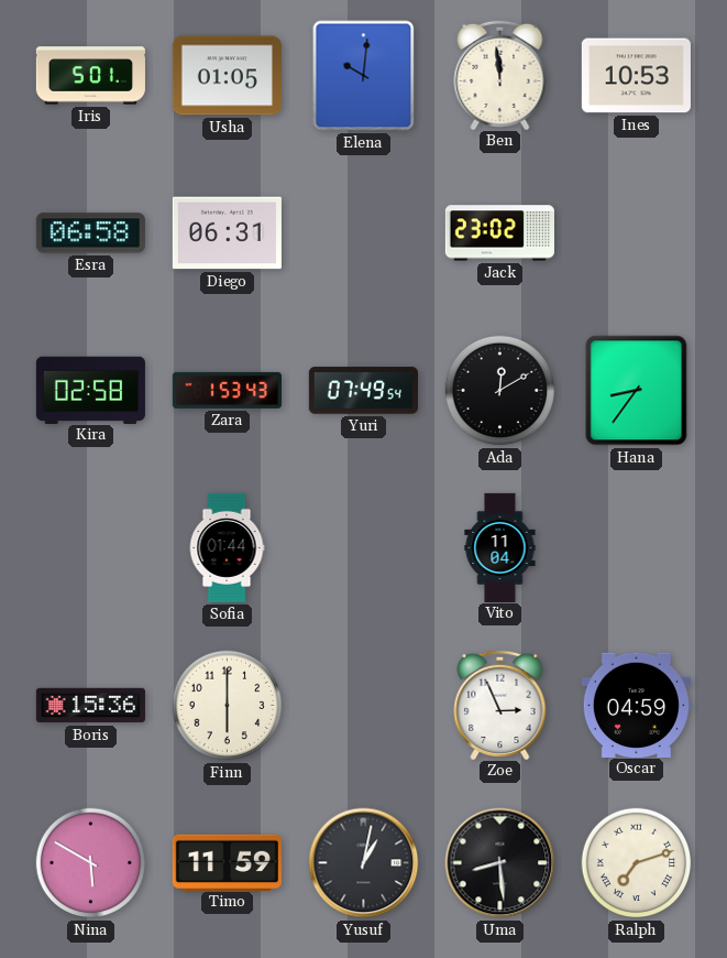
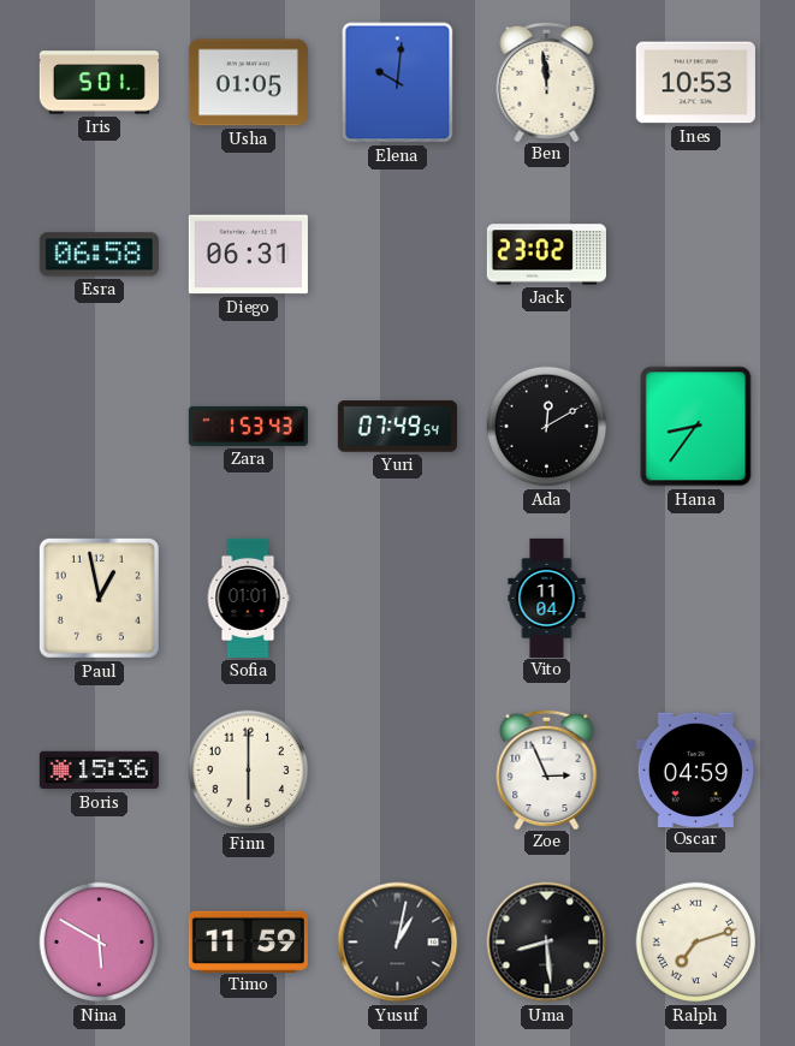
Kira: 02:58 -> none
Paul: none -> 12:58
Sofia: 01:44 -> 01:01
